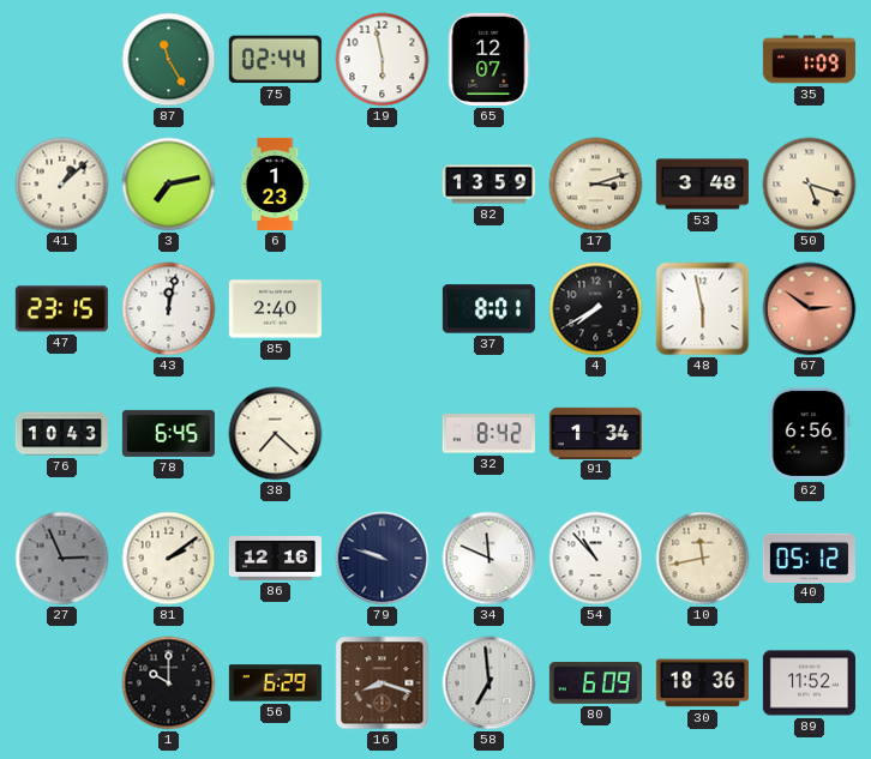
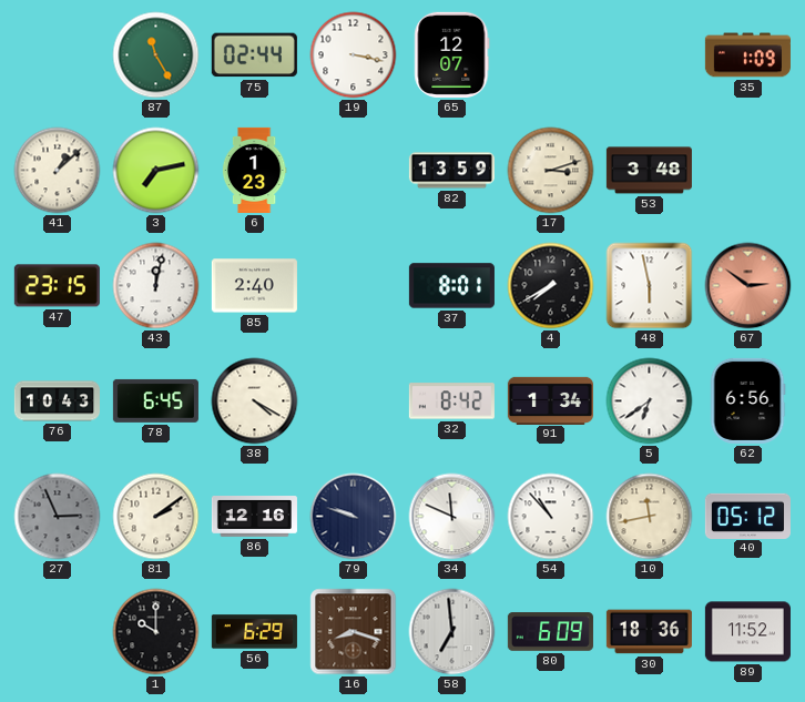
19: 5:58 -> 3:17
50: 5:18 -> none
38: 7:22 -> 4:20
5: none -> 6:39
